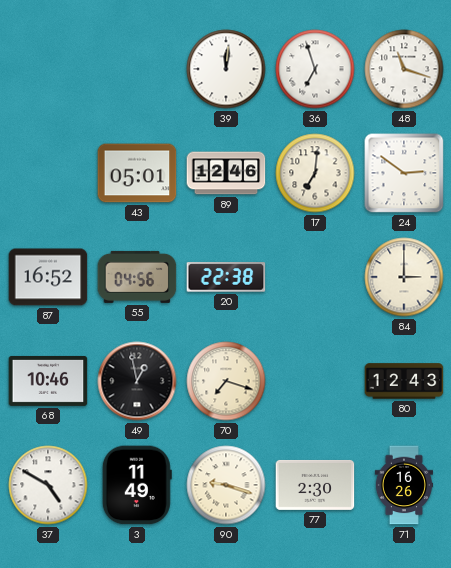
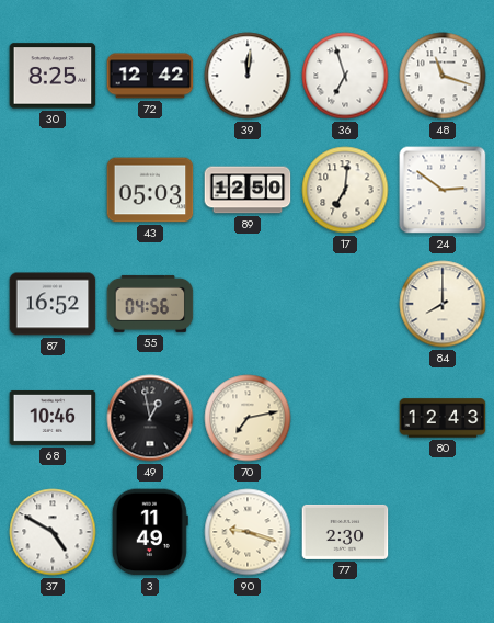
30: none -> 8:25
72: none -> 12:42
43: 05:01 -> 05:03
89: 12:46 -> 12:50
20: 22:38 -> none
84: 3:00 -> 8:00
70: 7:18 -> 7:13
71: 16:26 -> none
